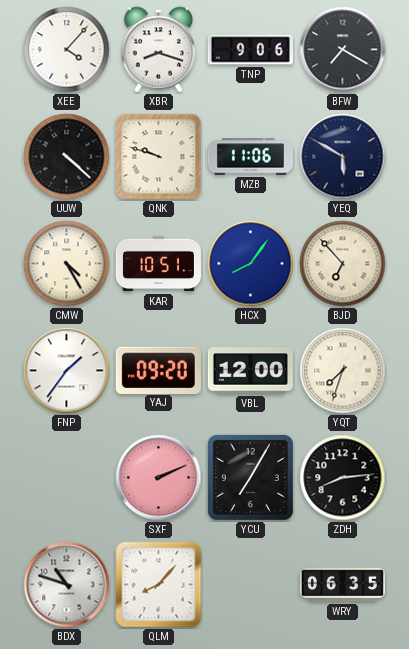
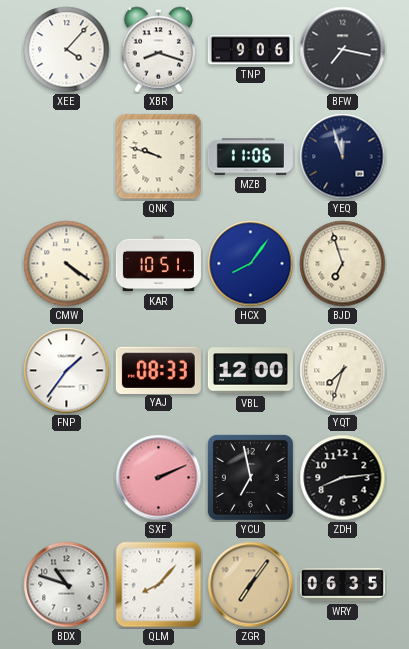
BFW: 7:20 -> 7:17
UUW: 4:22 -> none
YEQ: 5:50 -> 11:57
CMW: 4:25 -> 4:21
BJD: 6:53 -> 6:57
YAJ: 09:20 -> 08:33
YCU: 7:05 -> 6:58
ZGR: none -> 7:06
